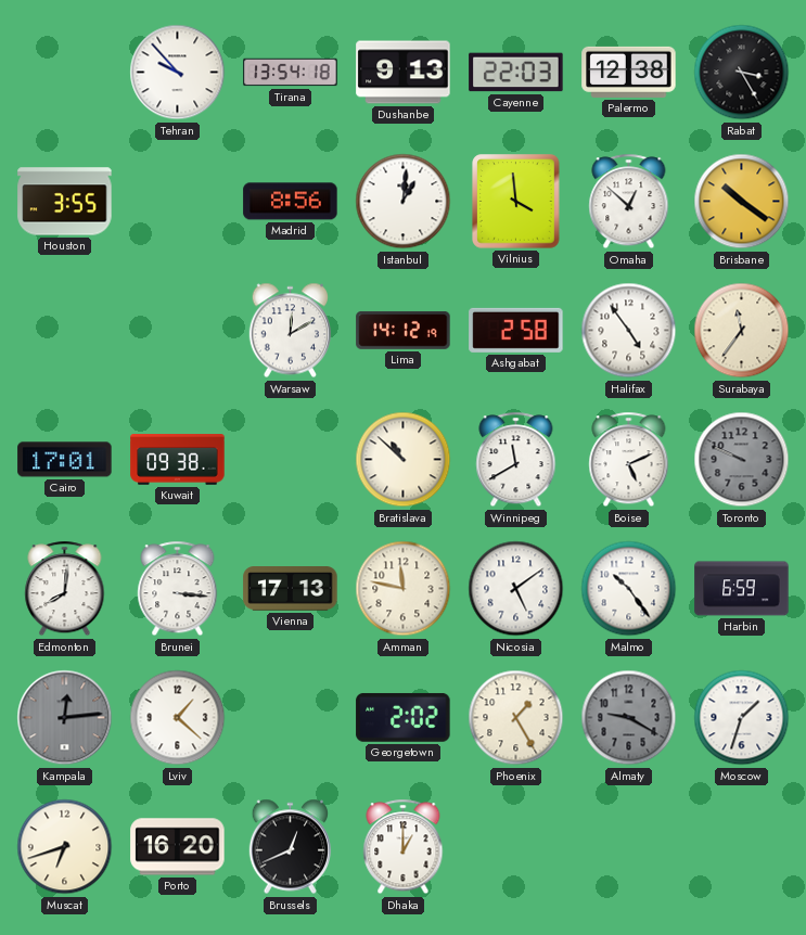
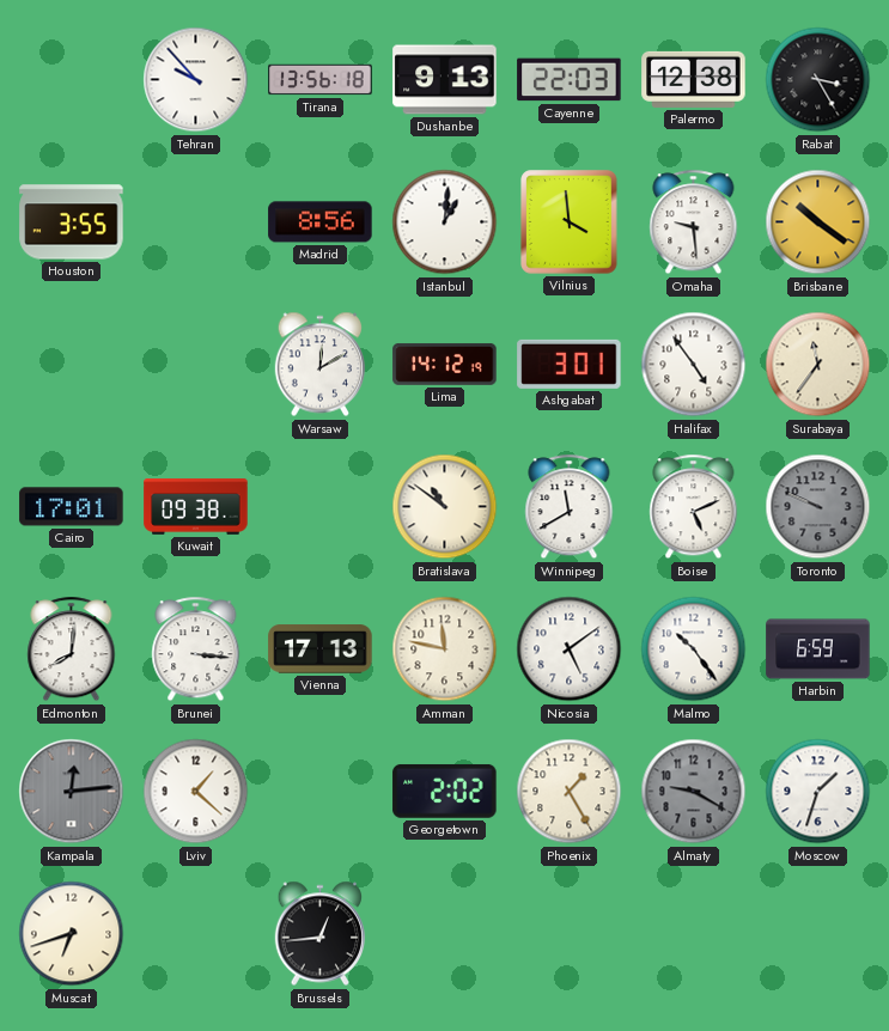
Tirana: 13:54 -> 13:56
Omaha: 12:52 -> 9:29
Ashgabat: 2:58 -> 3:01
Bratislava: 10:52 -> 10:51
Porto: 16:20 -> none
Brussels: 12:41 -> 12:44
Dhaka: 1:00 -> none
